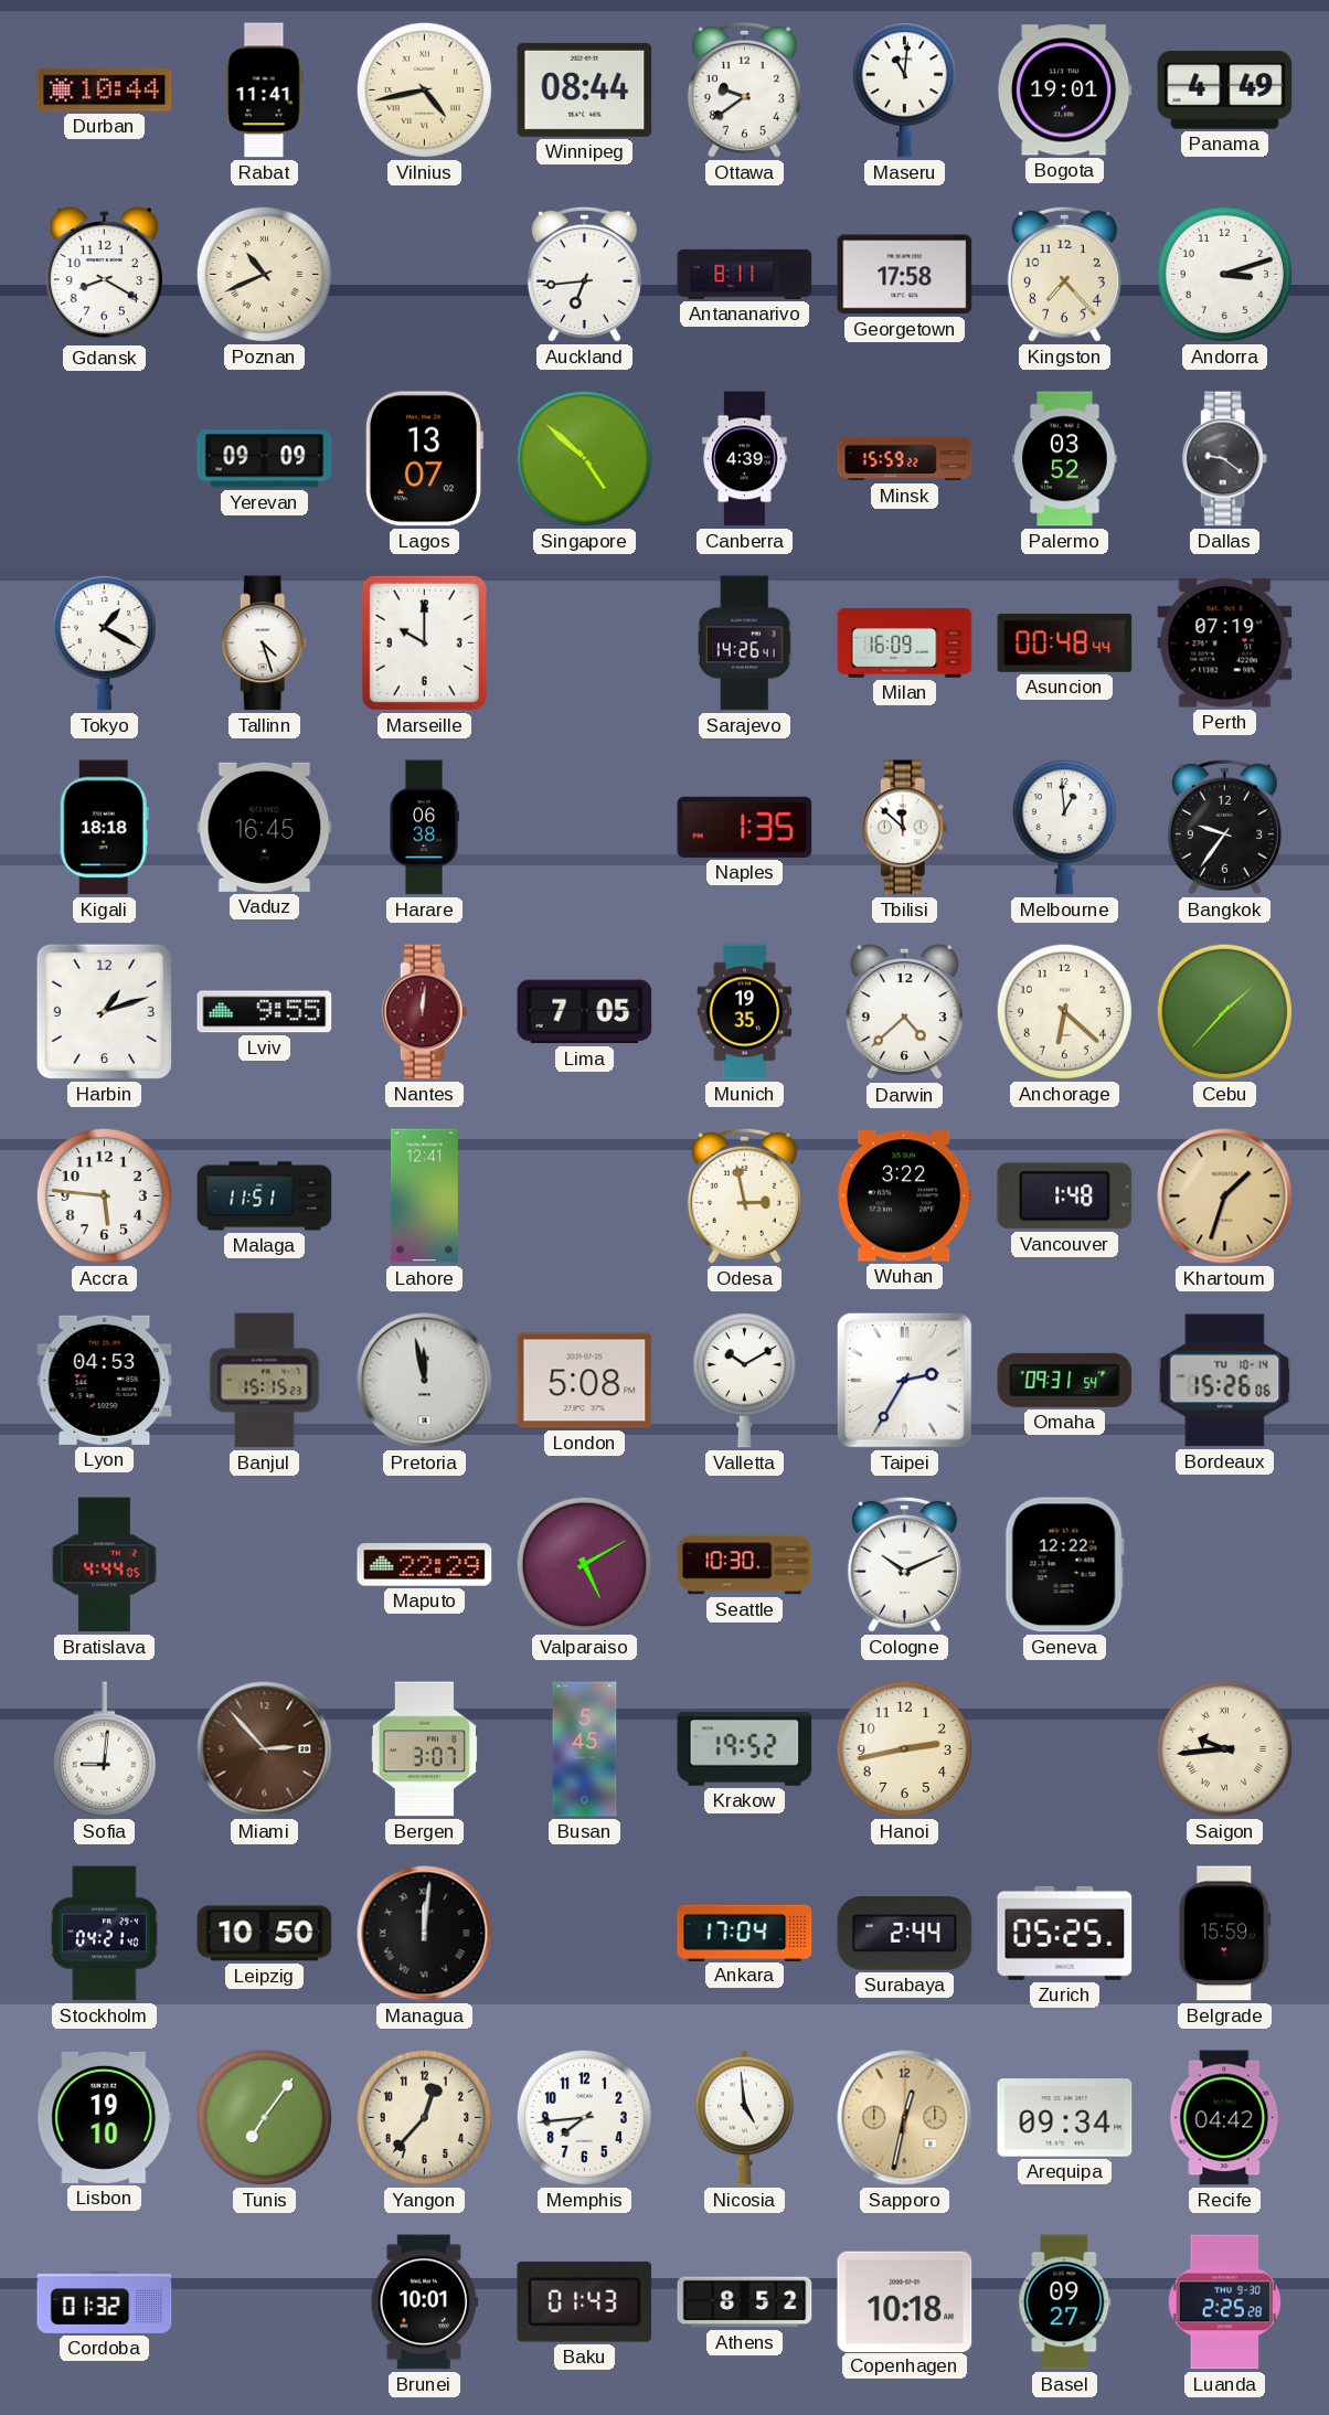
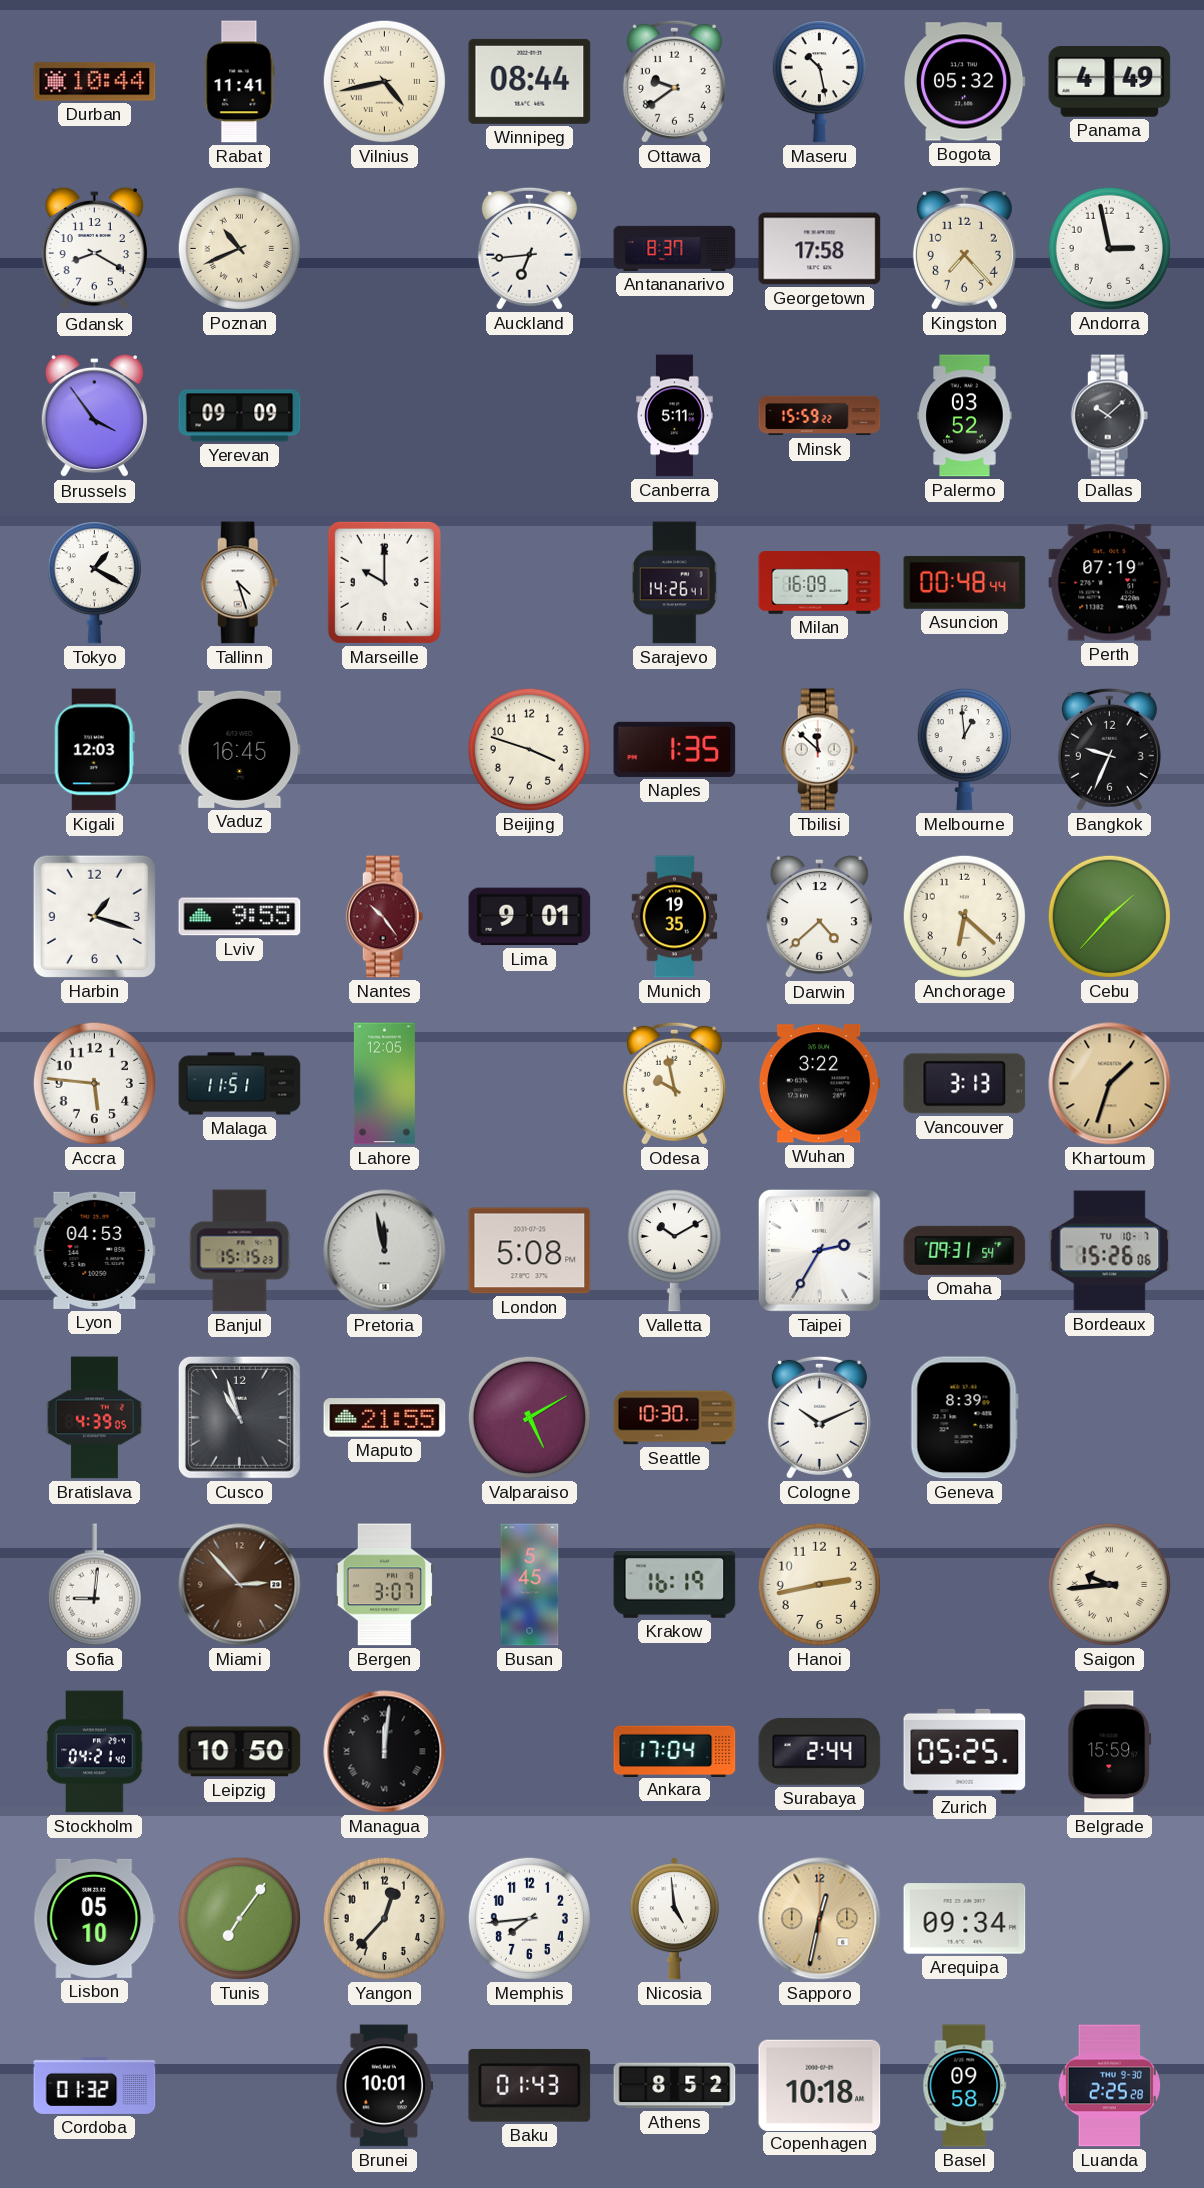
Maseru: 11:01 -> 10:28
Bogota: 19:01 -> 05:32
Antananarivo: 8:11 -> 8:37
Andorra: 3:12 -> 2:58
Brussels: none -> 3:54
Lagos: 13:07 -> none
Singapore: 4:52 -> none
Canberra: 4:39 -> 5:11
Dallas: 9:21 -> 10:08
Kigali: 18:18 -> 12:03
Harare: 06:38 -> none
Beijing: none -> 3:48
Bangkok: 9:36 -> 9:34
Harbin: 1:12 -> 1:18
Nantes: 12:01 -> 10:24
Lima: 7:05 -> 9:01
Lahore: 12:41 -> 12:05
Odesa: 2:58 -> 9:58
Vancouver: 1:48 -> 3:13
Bordeaux date: TU 10-14 -> TU 10-7
Bratislava: 4:44 -> 4:39
Cusco: none -> 10:57
Maputo: 22:29 -> 21:55
Geneva: 12:22 -> 8:39
Krakow: 19:52 -> 16:19
Lisbon: 19:10 -> 05:10
Recife: 04:42 -> none
Basel: 09:27 -> 09:58
